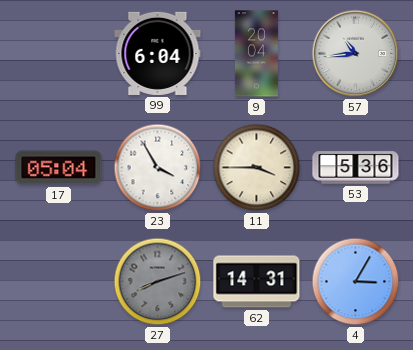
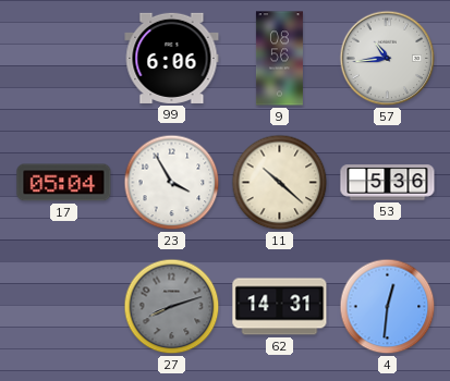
99: 6:04 -> 6:06
9: 20:04 -> 08:56
11: 3:45 -> 10:22
4: 3:05 -> 12:31
